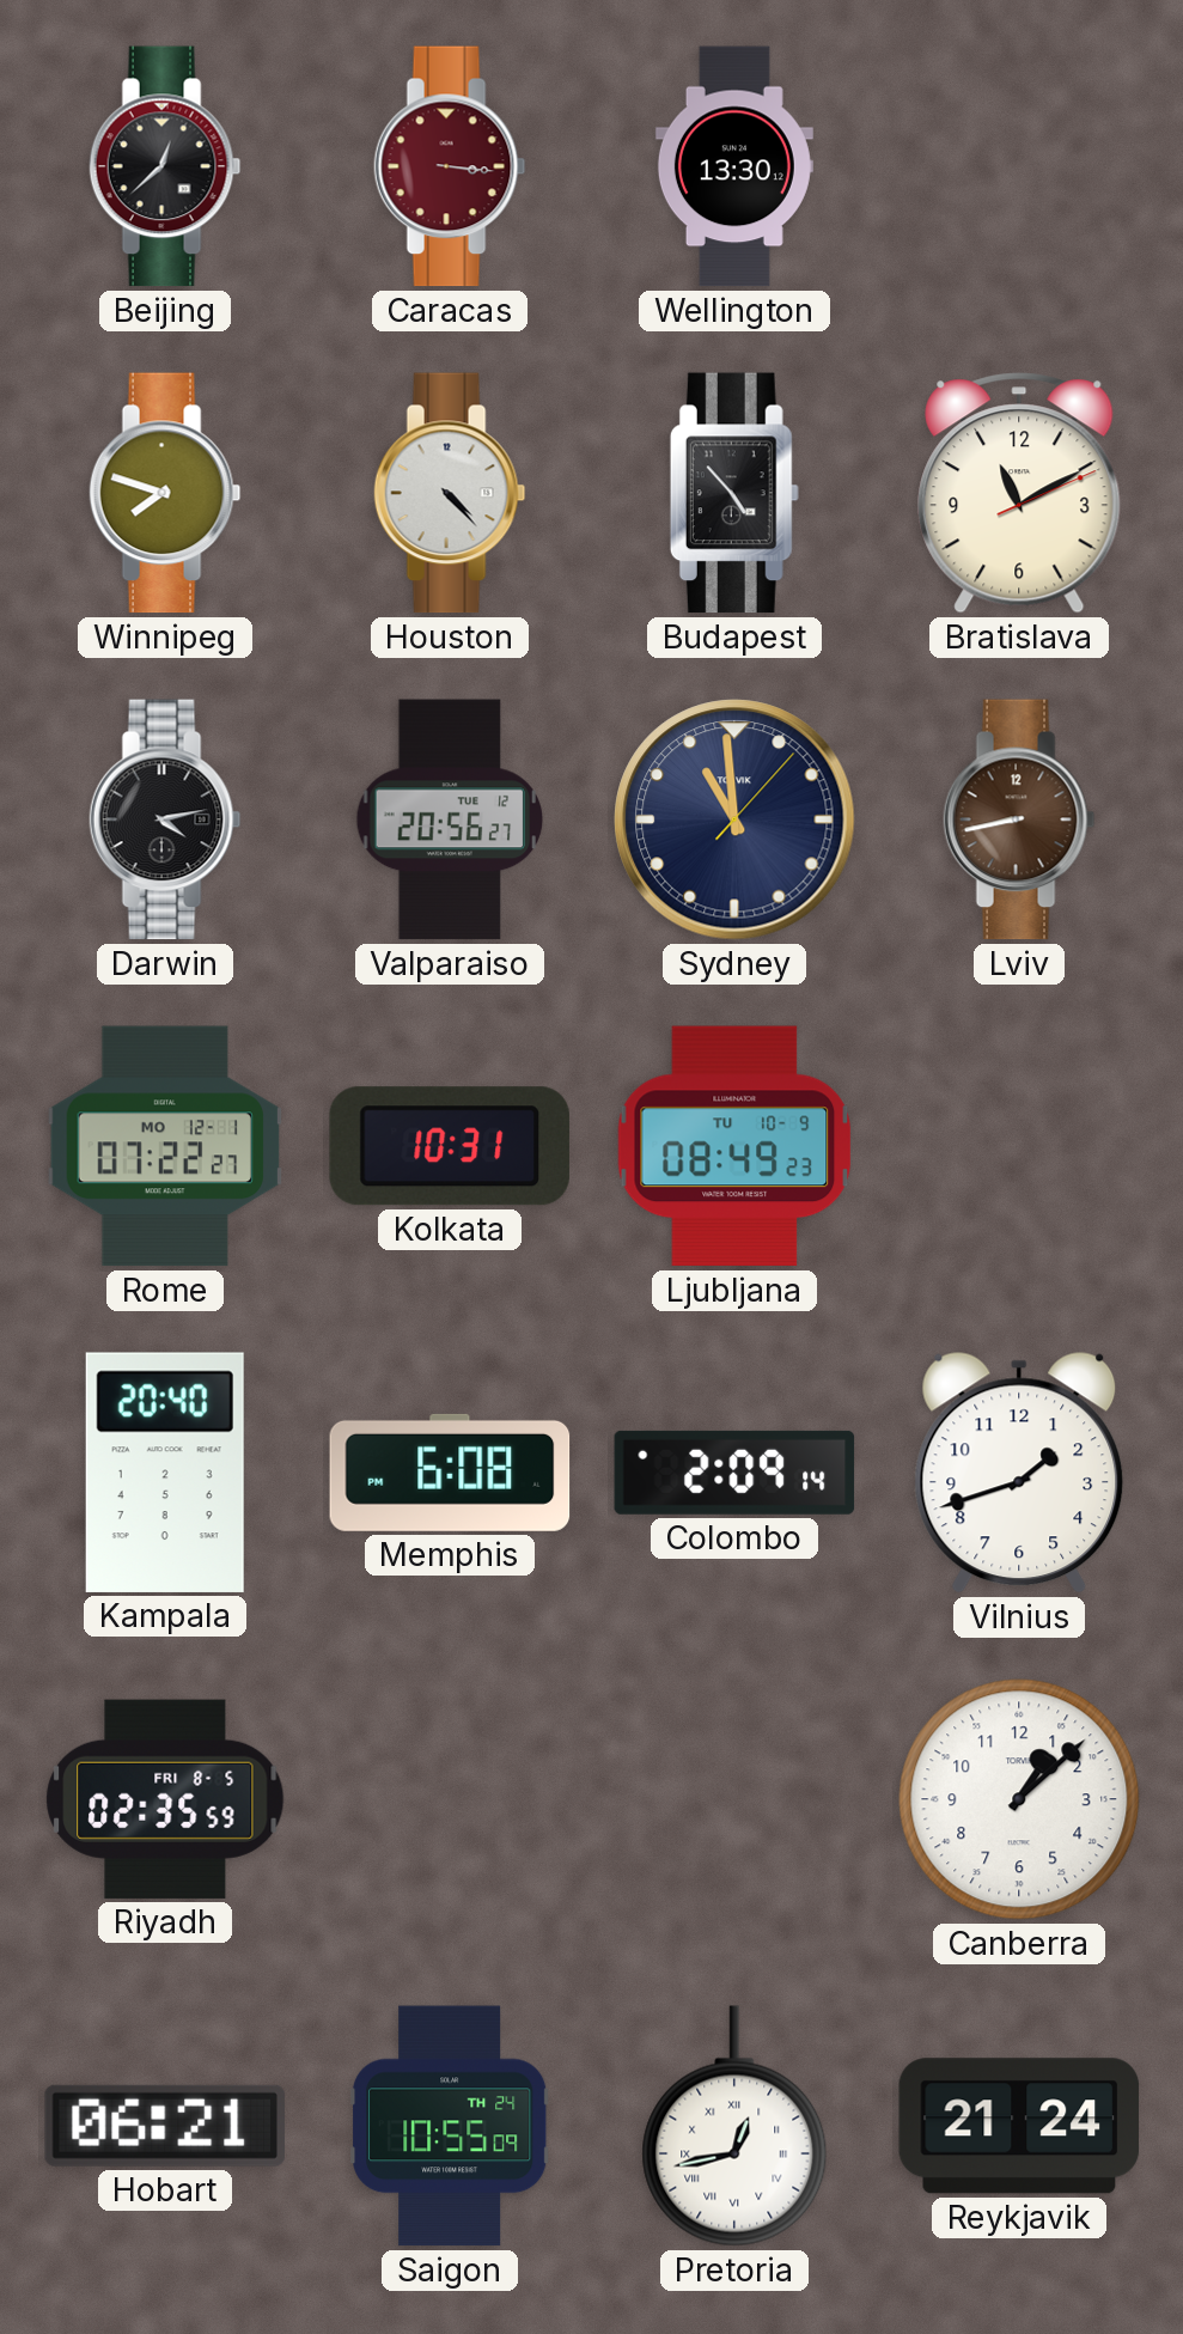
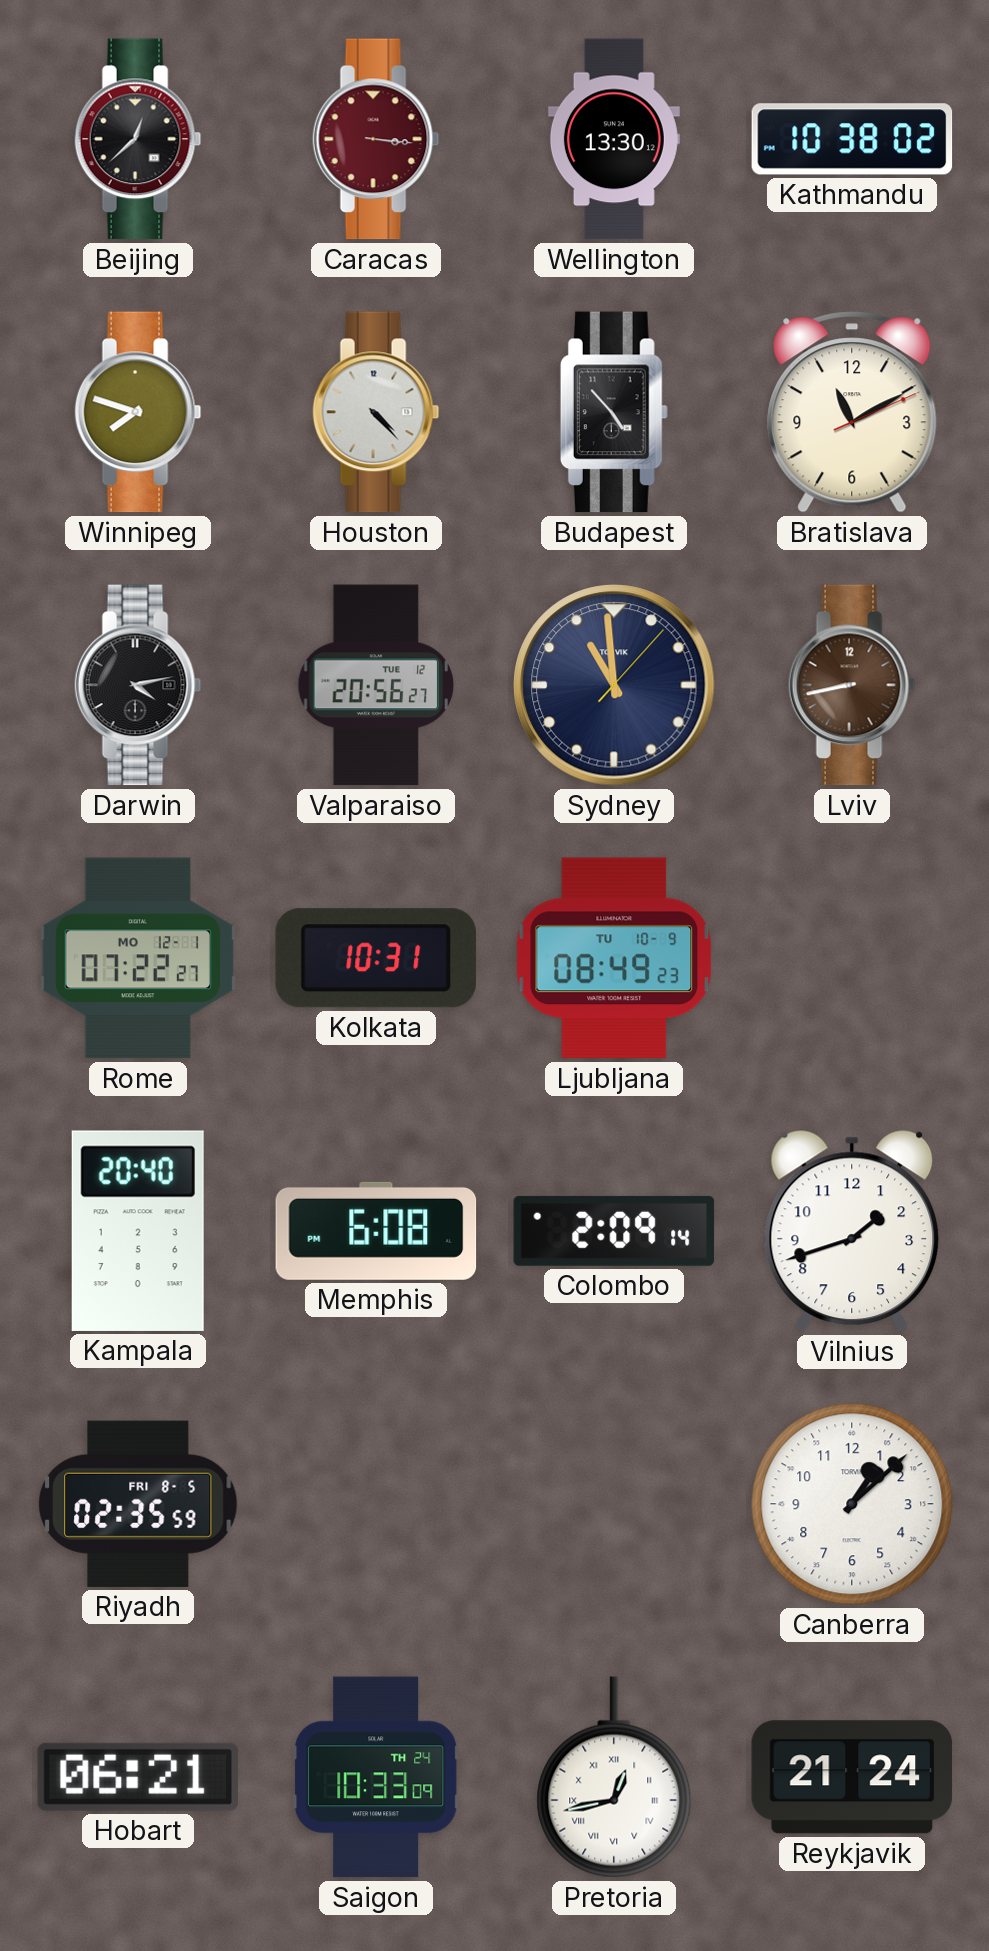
Kathmandu: none -> 10:38
Saigon: 10:55 -> 10:33
